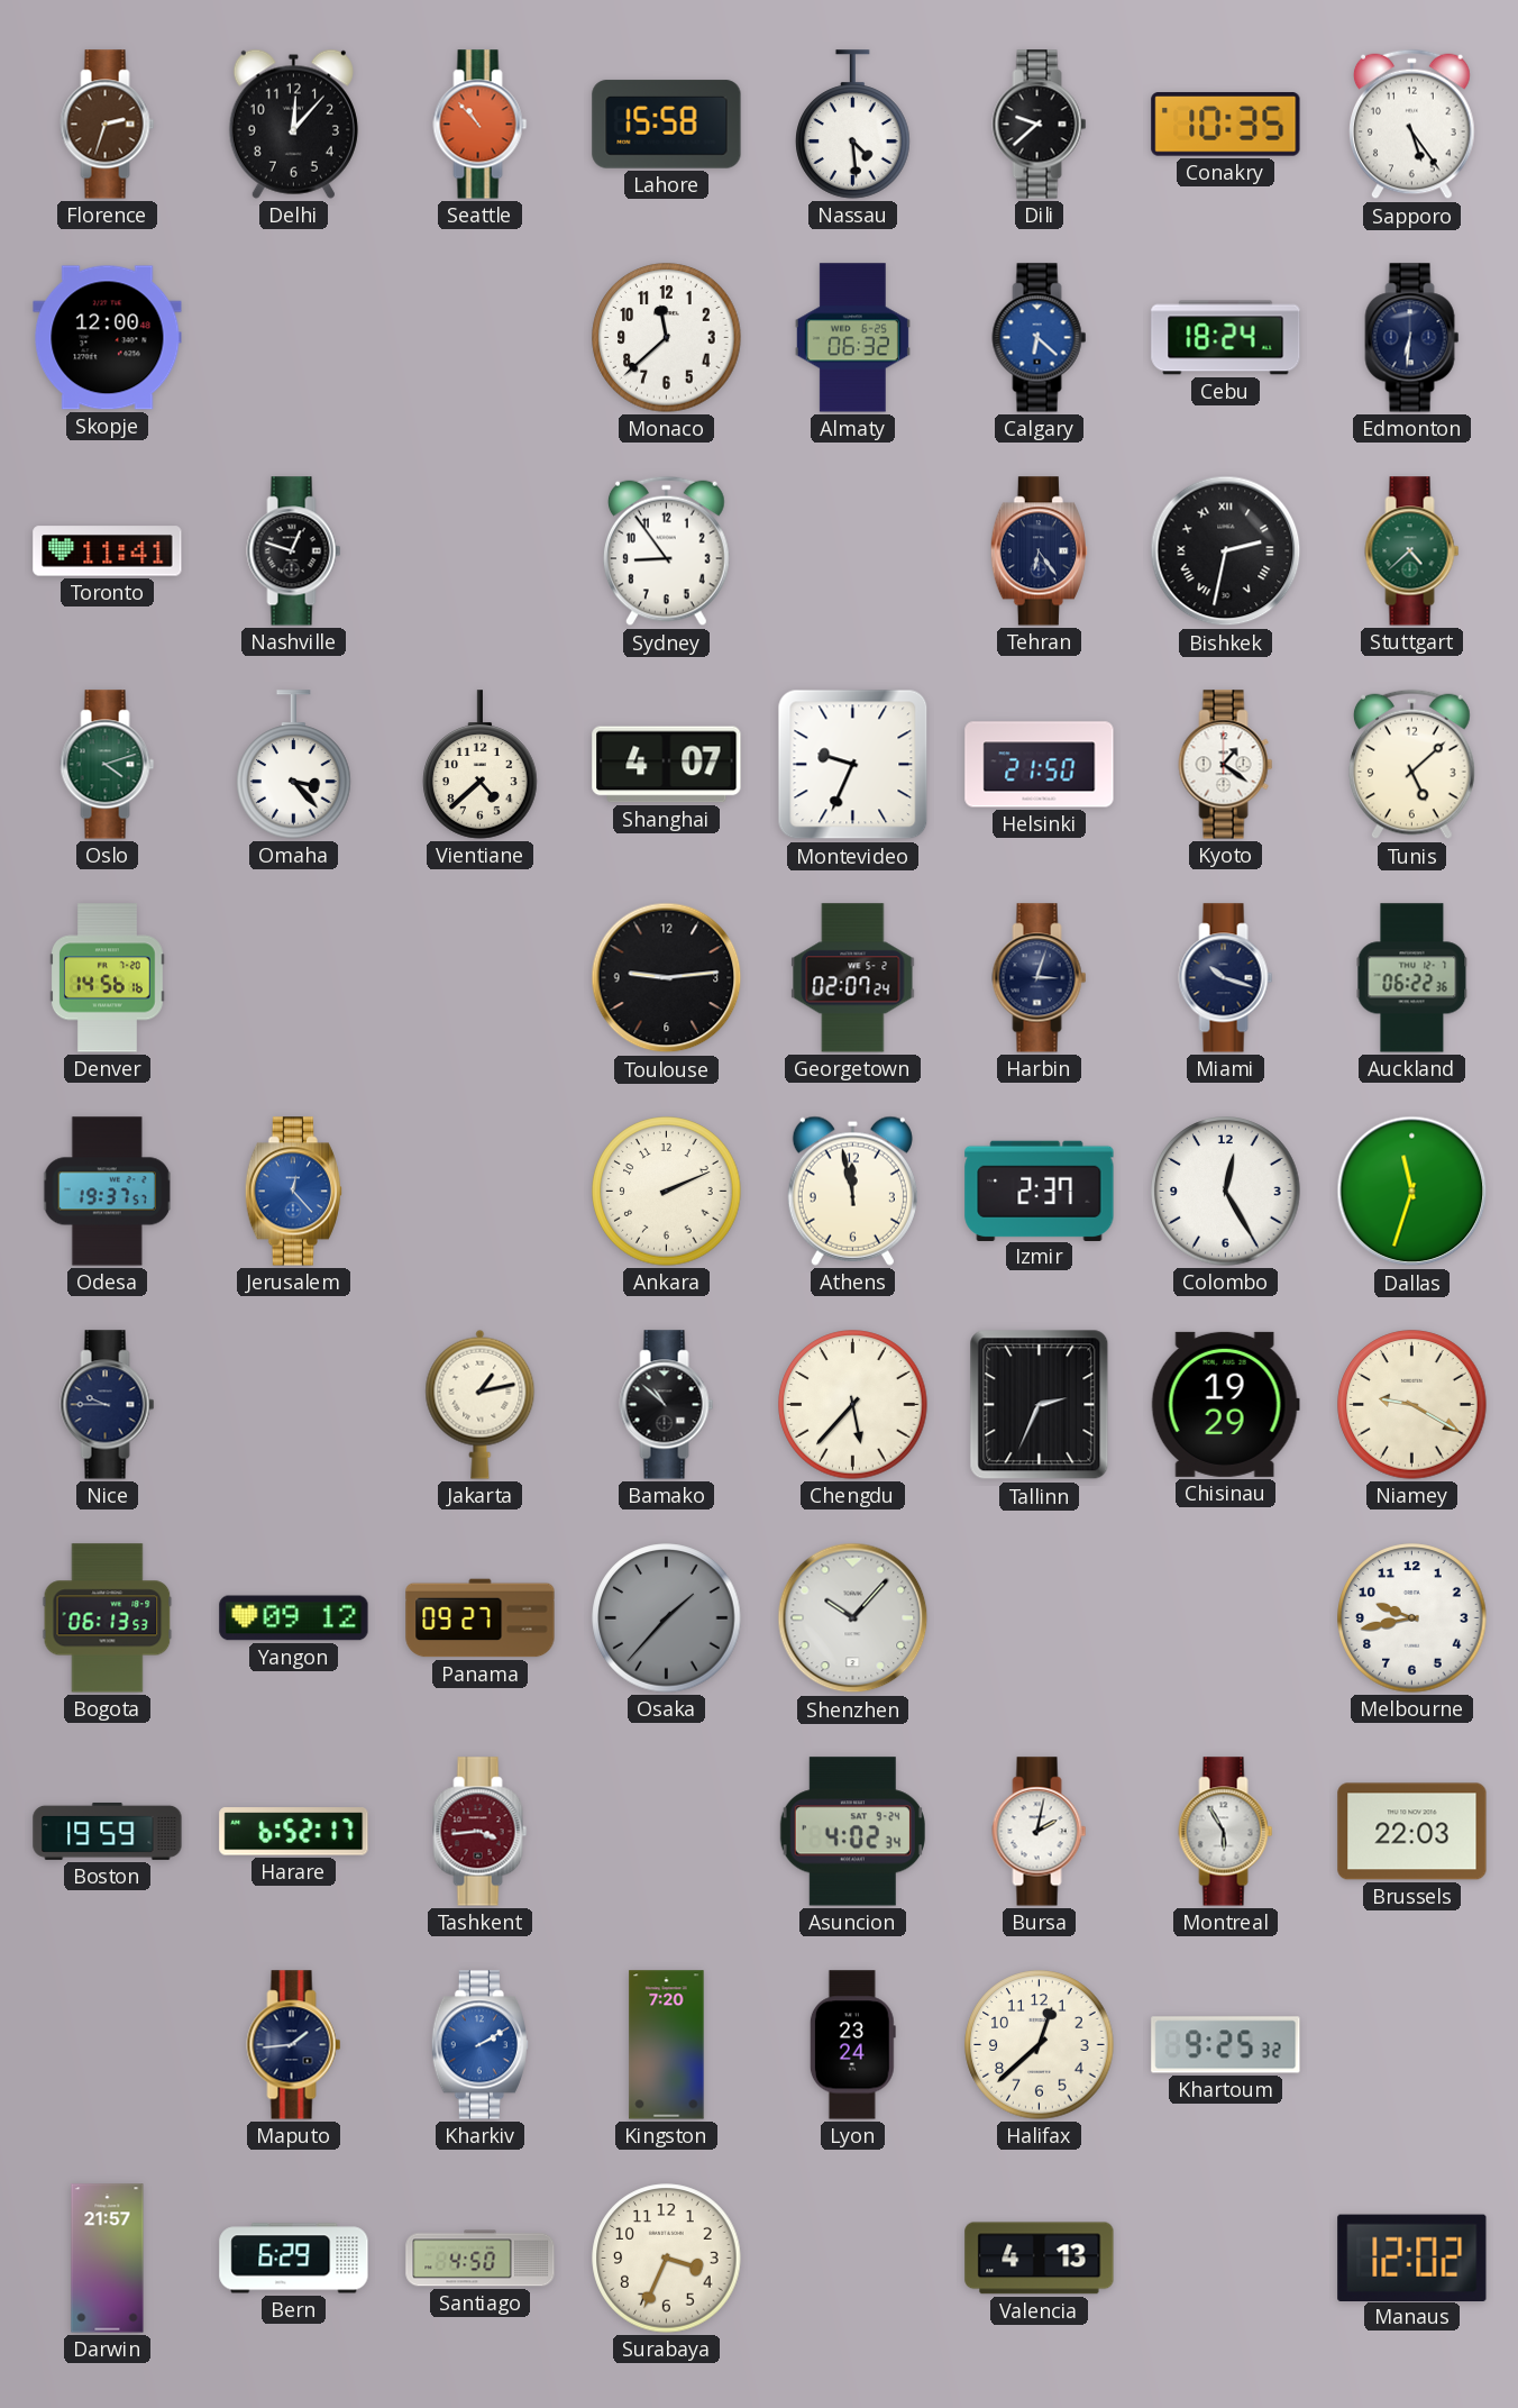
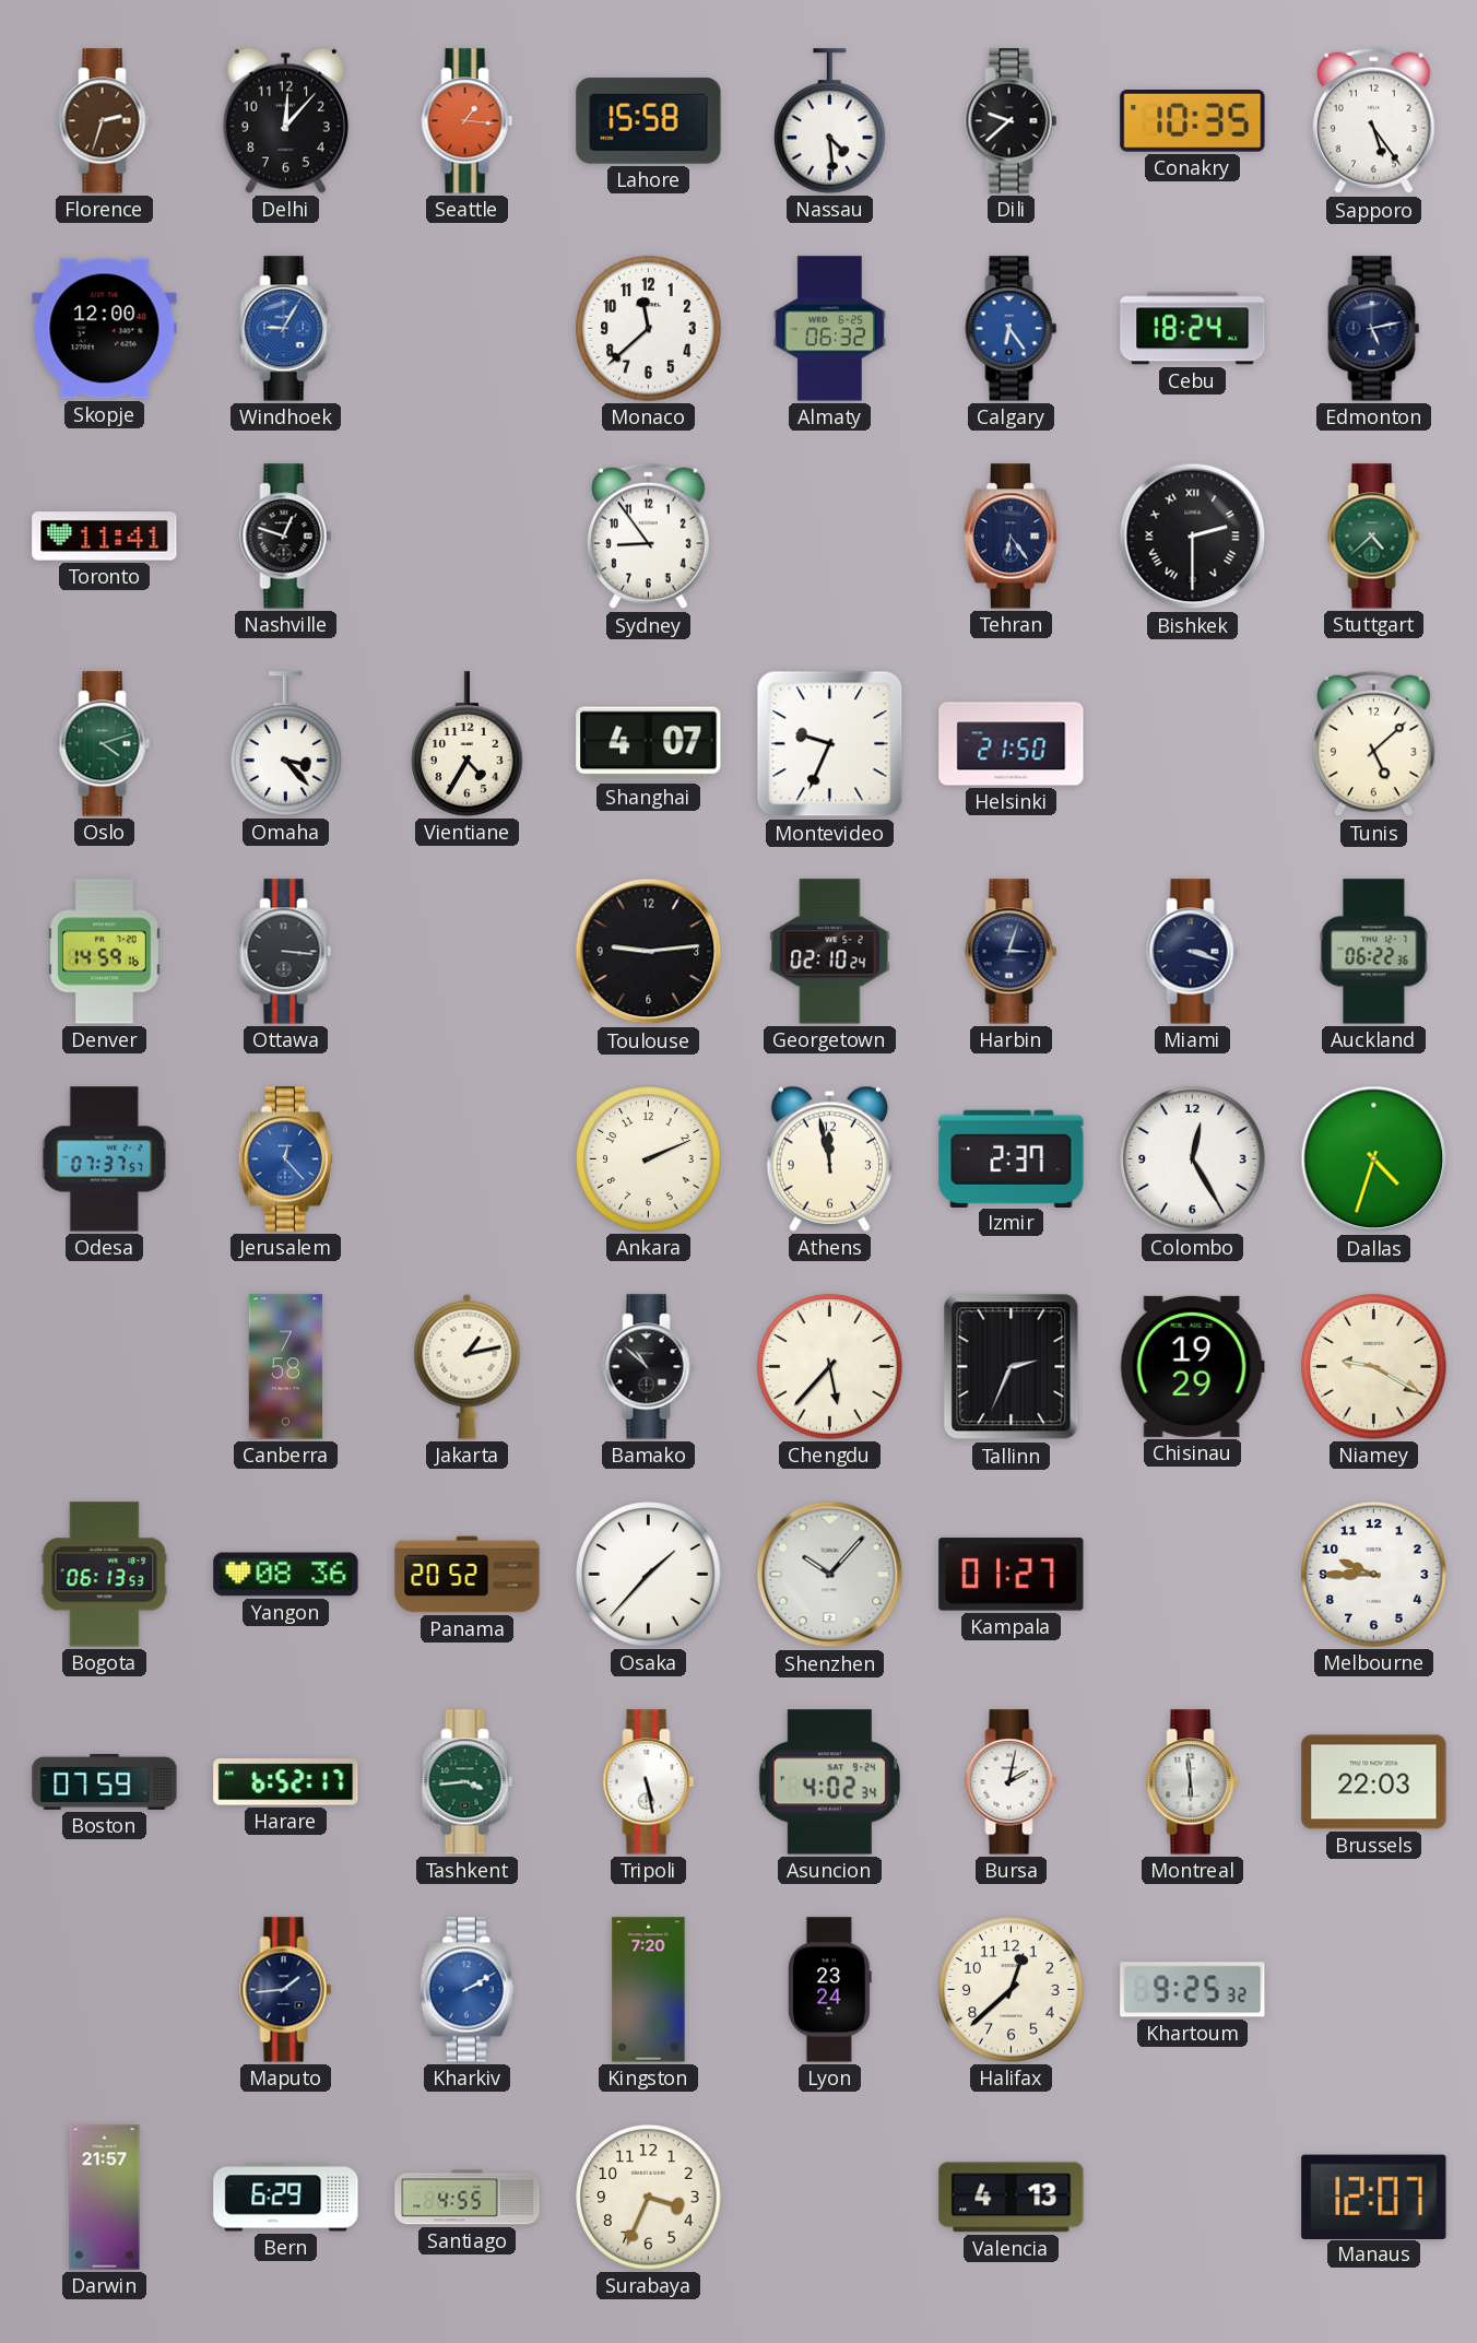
Seattle: 10:53 -> 1:16
Windhoek: none -> 9:05
Calgary: 6:22 -> 6:24
Edmonton: 6:31 -> 5:13
Bishkek: 2:32 -> 2:30
Vientiane: 4:38 -> 4:35
Kyoto: 1:21 -> none
Denver: 14:56 -> 14:59
Ottawa: none -> 3:16
Georgetown: 02:07 -> 02:10
Miami: 10:18 -> 3:18
Odesa: 19:37 -> 07:37
Dallas: 11:33 -> 4:33
Nice: 9:45 -> none
Canberra: none -> 7:58
Yangon: 09:12 -> 08:36
Panama: 09:27 -> 20:52
Osaka dial: grey -> white
Kampala: none -> 01:27
Melbourne: 9:43 -> 9:45
Boston: 19:59 -> 07:59
Tashkent dial: burgundy -> green
Tripoli: none -> 5:28
Montreal: 5:55 -> 5:59
Santiago: 4:50 -> 4:55
Manaus: 12:02 -> 12:07
